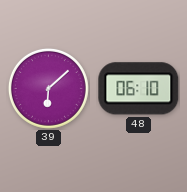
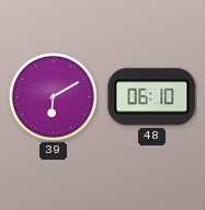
39: 6:08 -> 6:10
